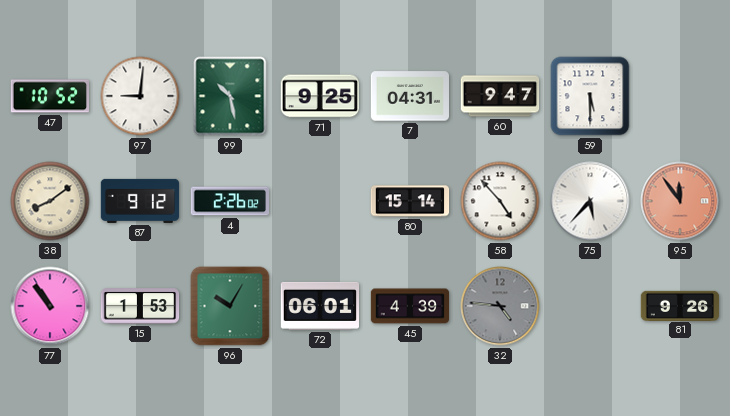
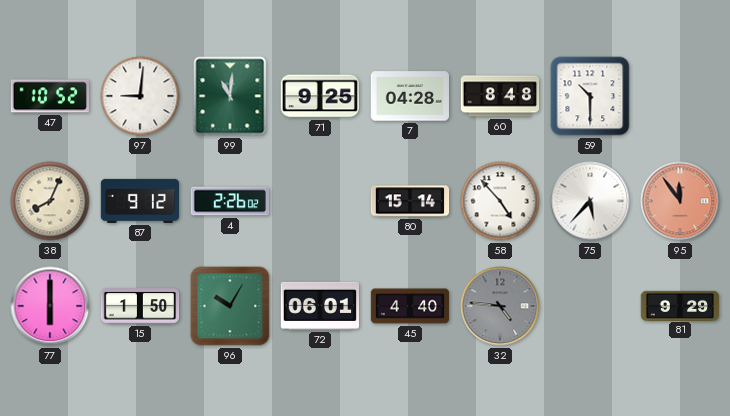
99: 10:28 -> 11:01
7: 04:31 -> 04:28
60: 9:47 -> 8:48
59: 5:30 -> 10:30
38: 8:09 -> 8:04
77: 10:54 -> 6:00
15: 1:53 -> 1:50
45: 4:39 -> 4:40
81: 9:26 -> 9:29
